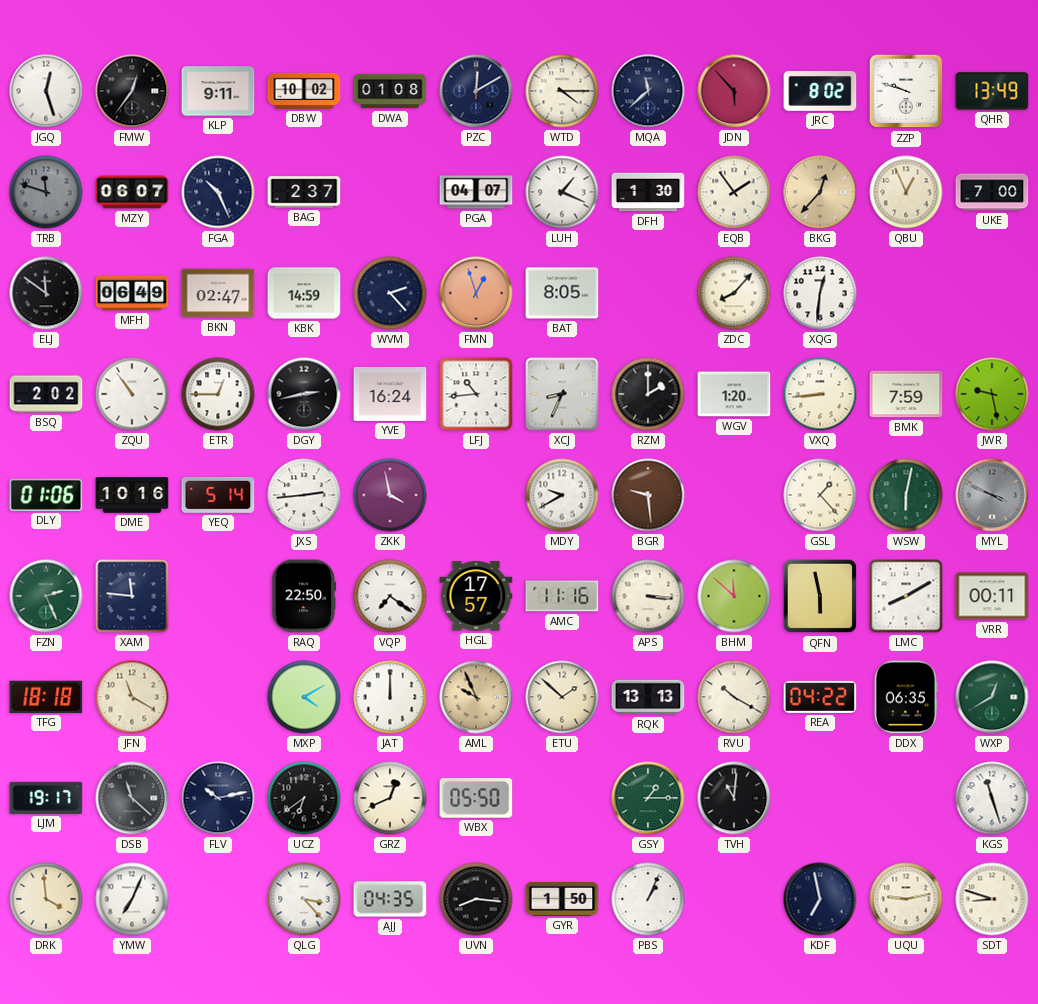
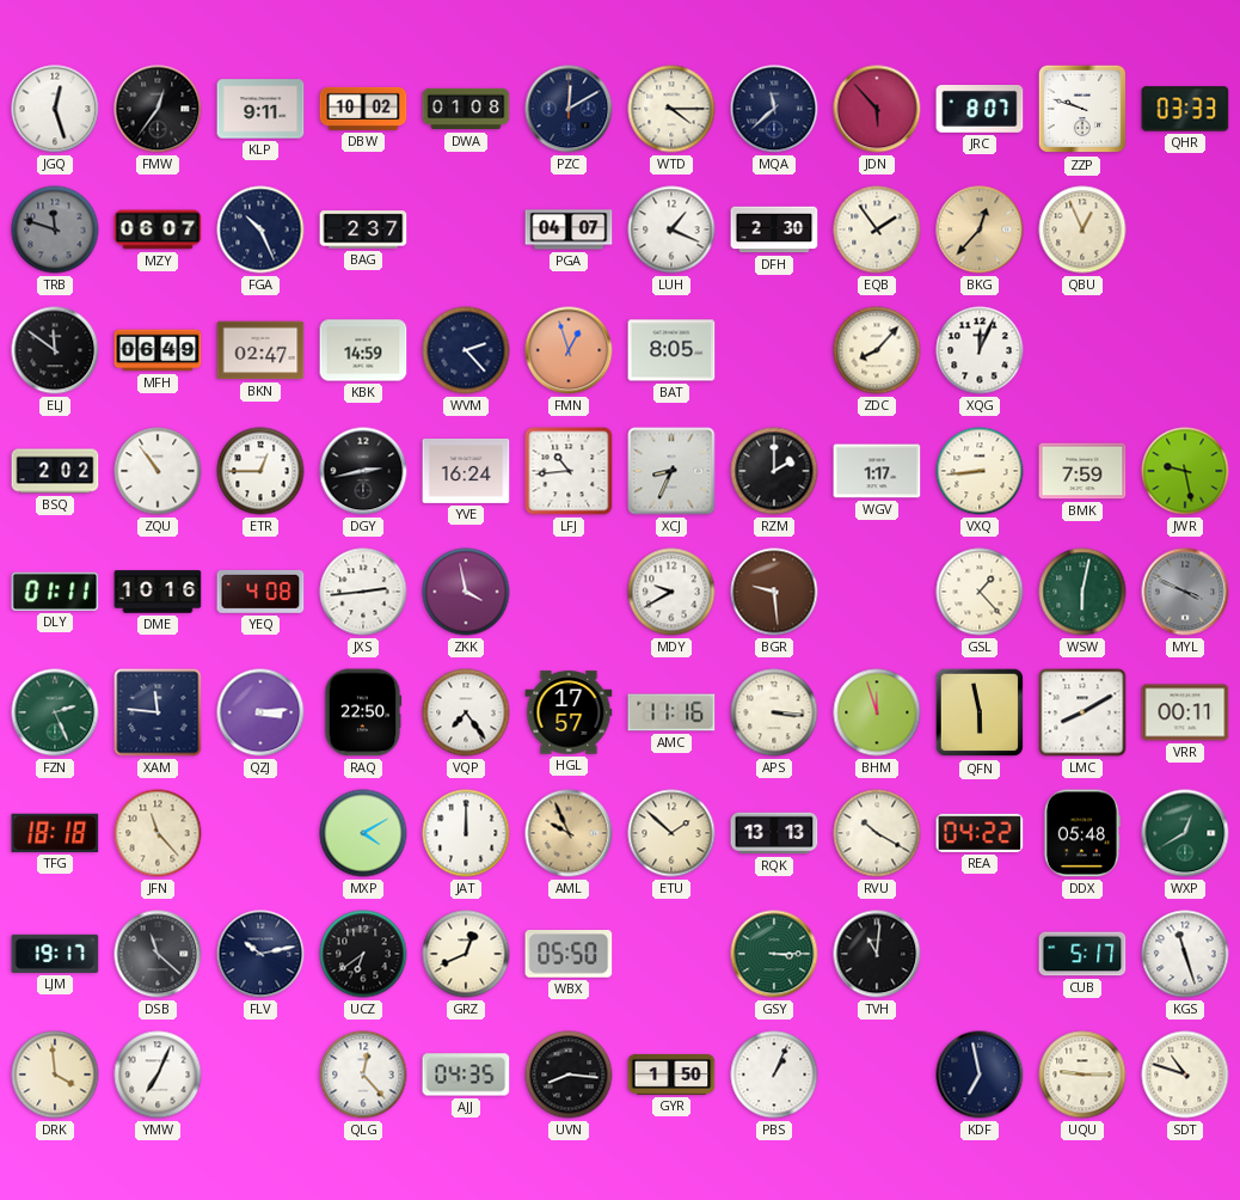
JRC: 8:02 -> 8:07
QHR: 13:49 -> 03:33
DFH: 1:30 -> 2:30
UKE: 7:00 -> none
XQG: 12:31 -> 12:04
WGV: 1:20 -> 1:17
DLY: 01:06 -> 01:11
YEQ: 5:14 -> 4:08
QZJ: none -> 3:14
VQP: 7:21 -> 7:24
BHM: 11:52 -> 11:57
JFN: 11:20 -> 11:23
DDX: 06:35 -> 05:48
GSY: 1:15 -> 3:15
CUB: none -> 5:17
QLG: 3:23 -> 12:23
UQU: 9:13 -> 9:15
SDT: 8:48 -> 10:48
